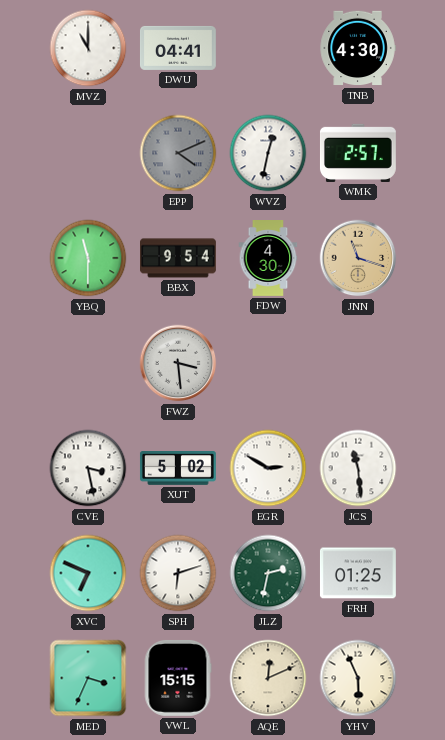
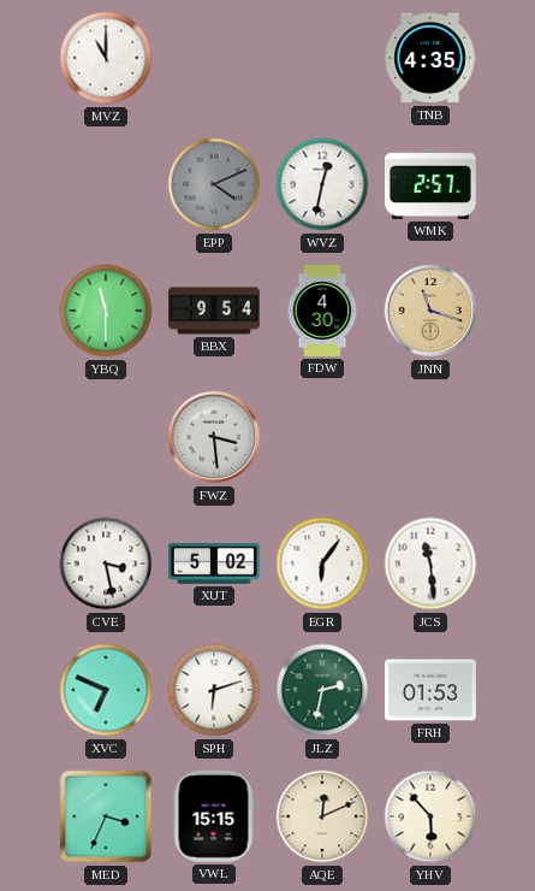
DWU: 04:41 -> none
TNB: 4:30 -> 4:35
EGR: 2:50 -> 6:06
FRH: 01:25 -> 01:53
YHV: 5:56 -> 5:53
